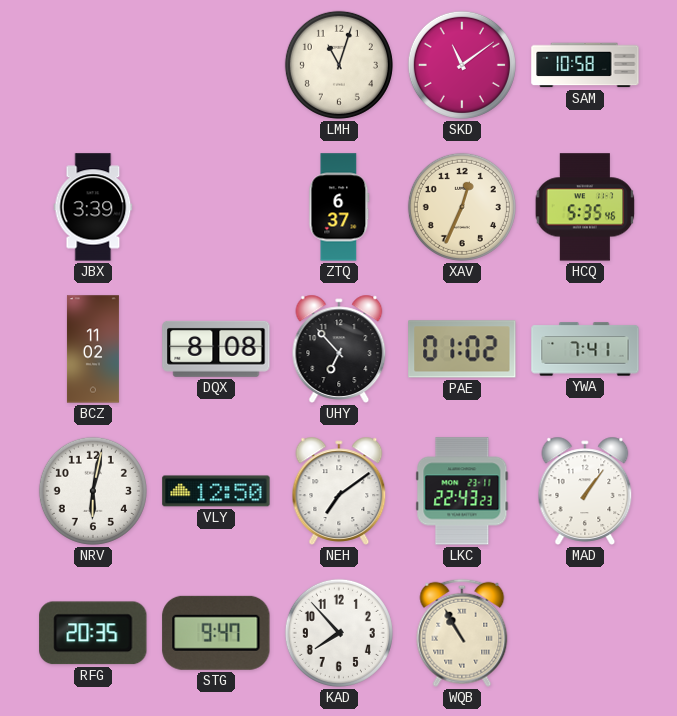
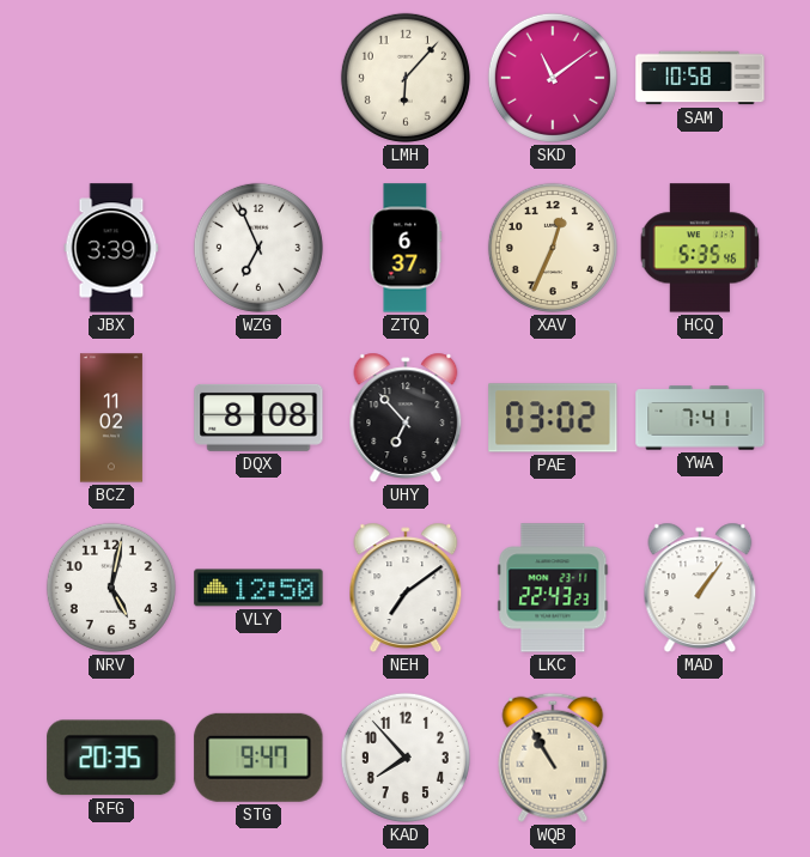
LMH: 11:03 -> 6:07
WZG: none -> 6:56
PAE: 01:02 -> 03:02
NRV: 6:02 -> 5:02
